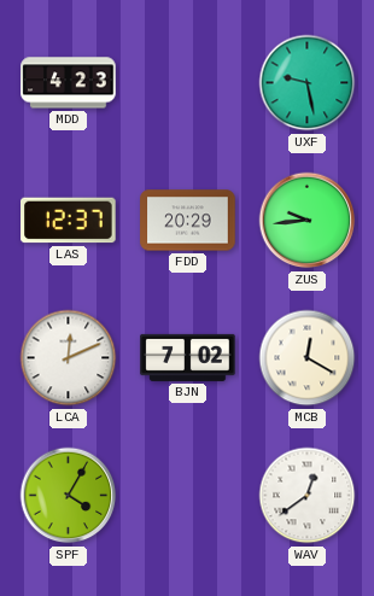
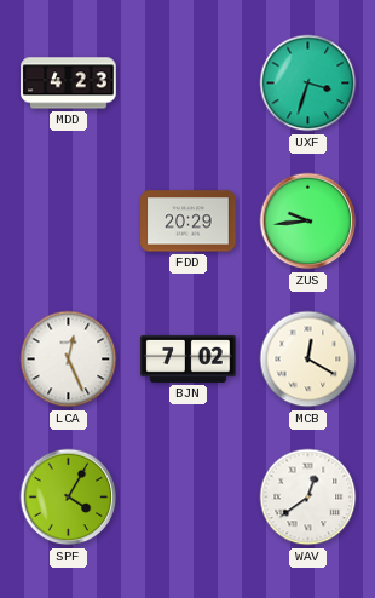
UXF: 9:28 -> 3:33
LAS: 12:37 -> none
LCA: 12:11 -> 12:26
